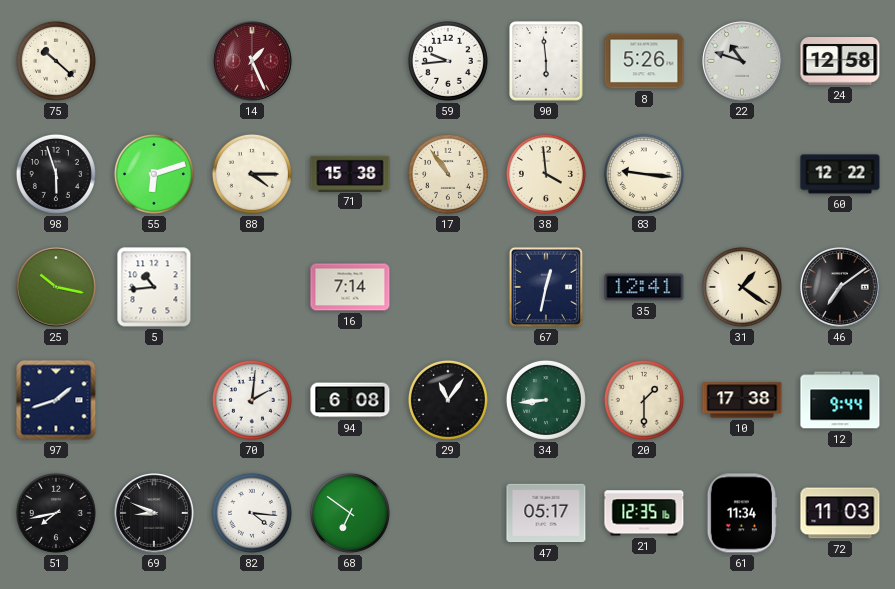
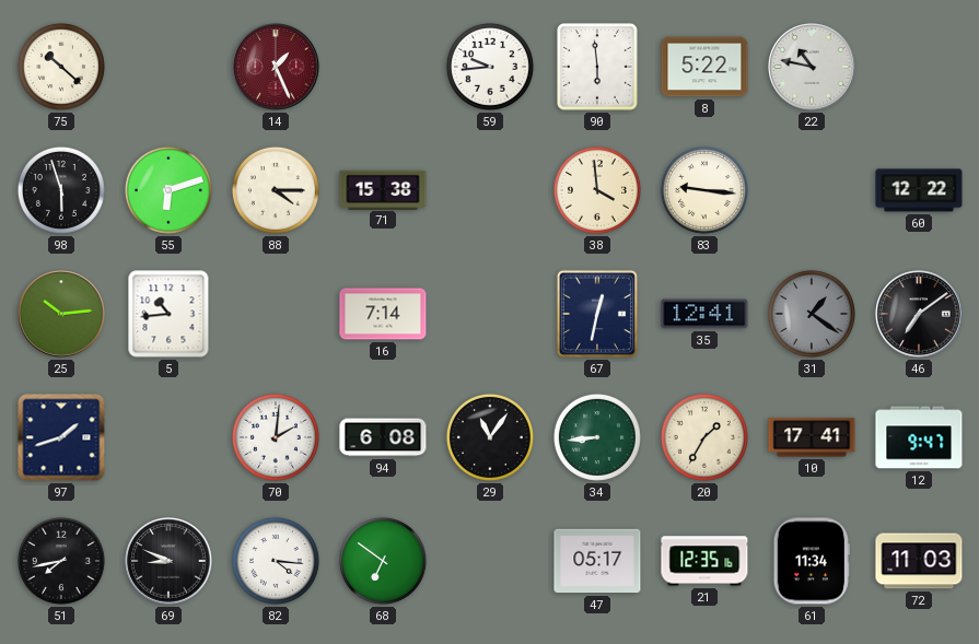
8: 5:26 -> 5:22
22: 10:48 -> 10:47
24: 12:58 -> none
17: 10:54 -> none
25: 10:17 -> 10:14
31 dial: cream -> grey
20: 1:30 -> 1:35
10: 17:38 -> 17:41
12: 9:44 -> 9:47
